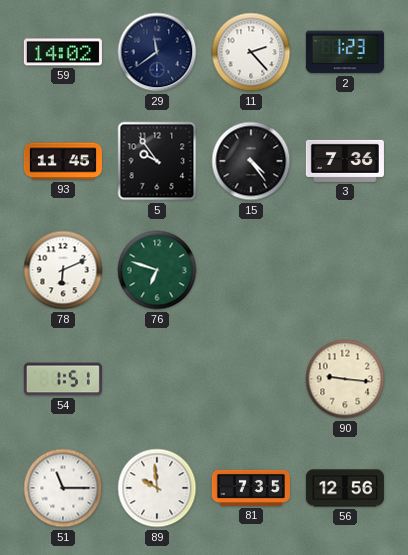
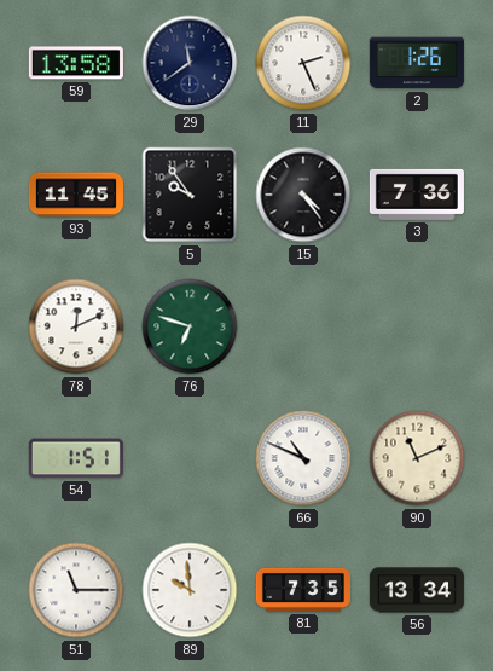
59: 14:02 -> 13:58
11: 2:23 -> 2:26
2: 1:23 -> 1:26
78: 6:11 -> 12:11
66: none -> 10:49
90: 9:16 -> 11:11
56: 12:56 -> 13:34
